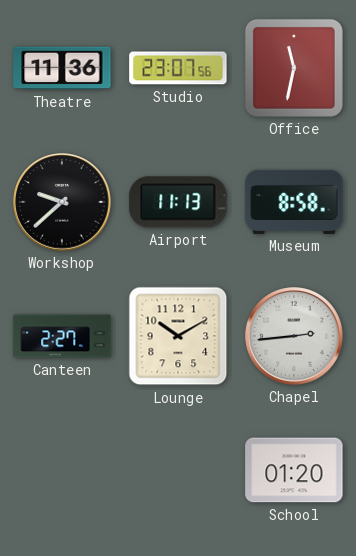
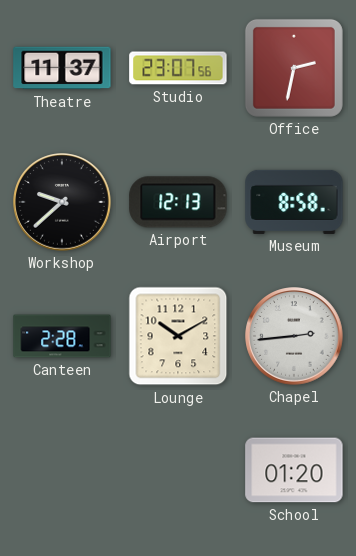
Theatre: 11:36 -> 11:37
Office: 11:32 -> 2:32
Airport: 11:13 -> 12:13
Canteen: 2:27 -> 2:28
